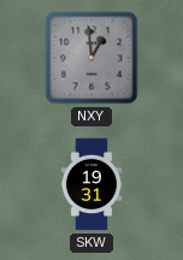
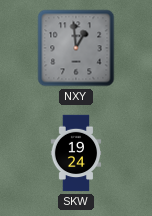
SKW: 19:31 -> 19:24
